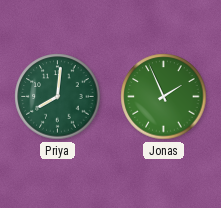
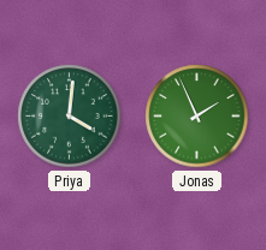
Priya: 8:01 -> 4:01
